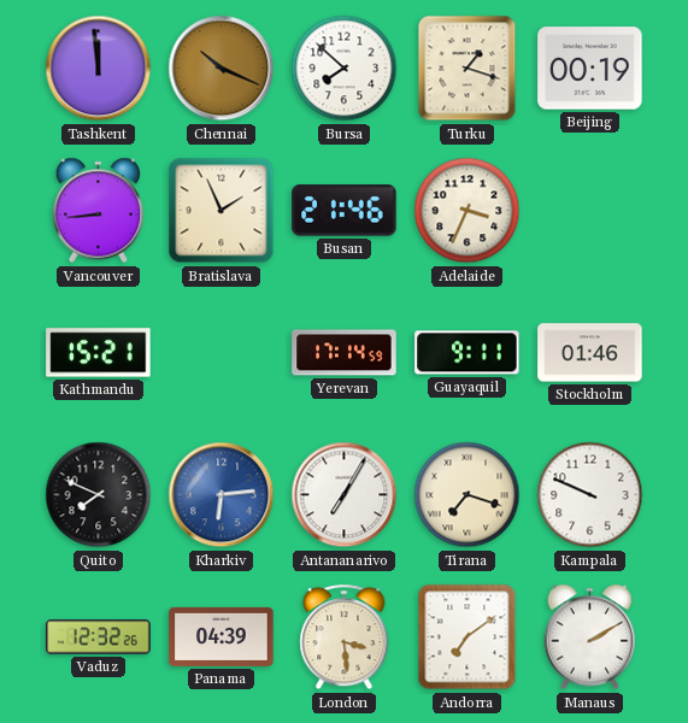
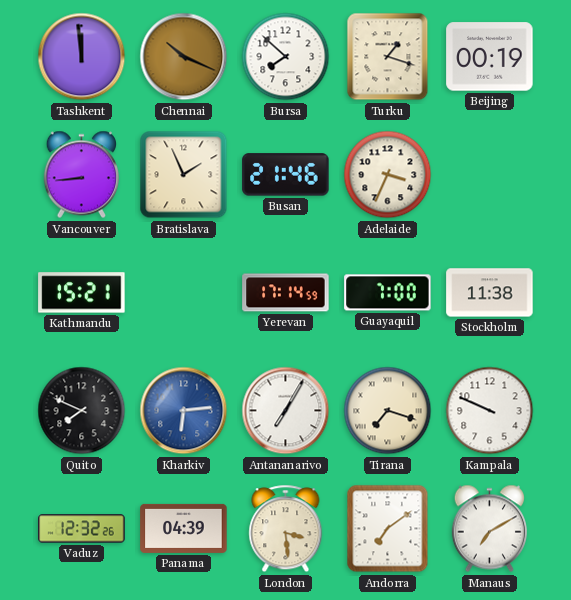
Guayaquil: 9:11 -> 7:00
Stockholm: 01:46 -> 11:38
Manaus: 2:10 -> 7:10
